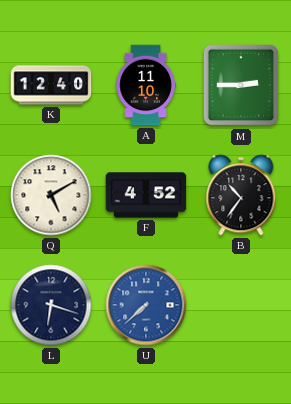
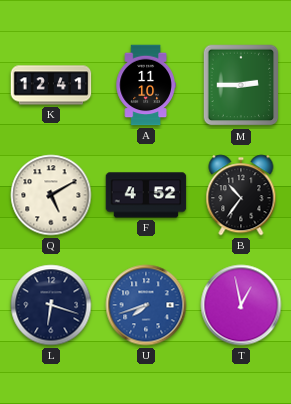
K: 12:40 -> 12:41
U: 7:38 -> 7:42
T: none -> 12:58
